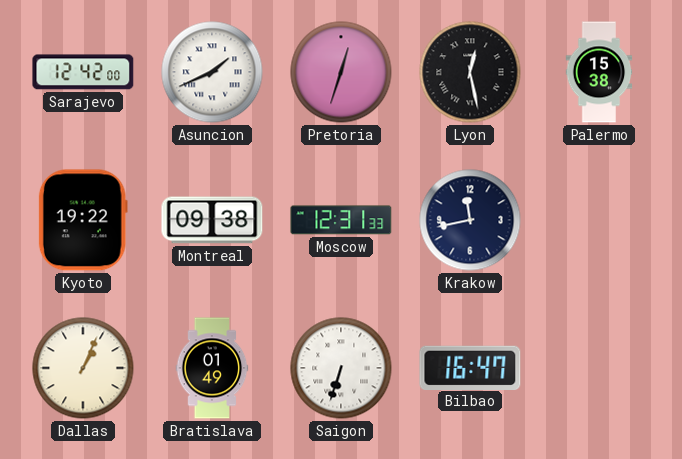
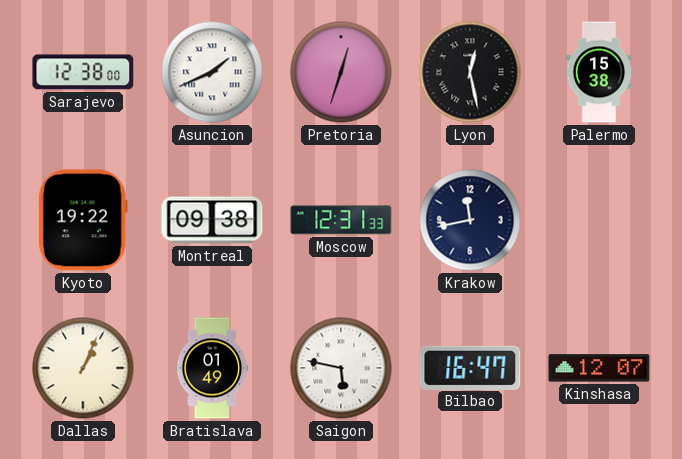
Sarajevo: 12:42 -> 12:38
Saigon: 6:33 -> 5:47
Kinshasa: none -> 12:07
